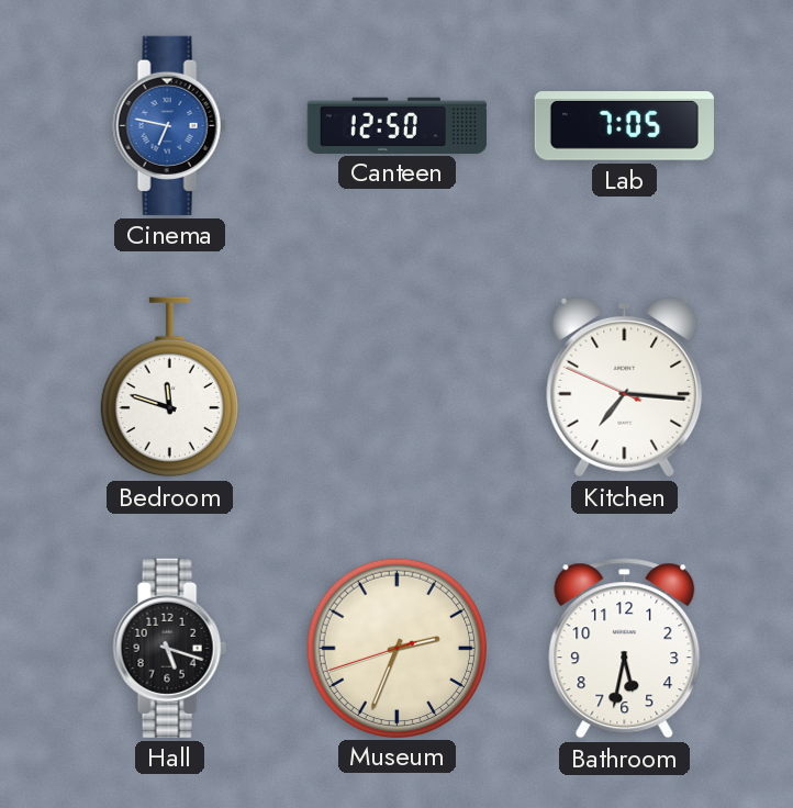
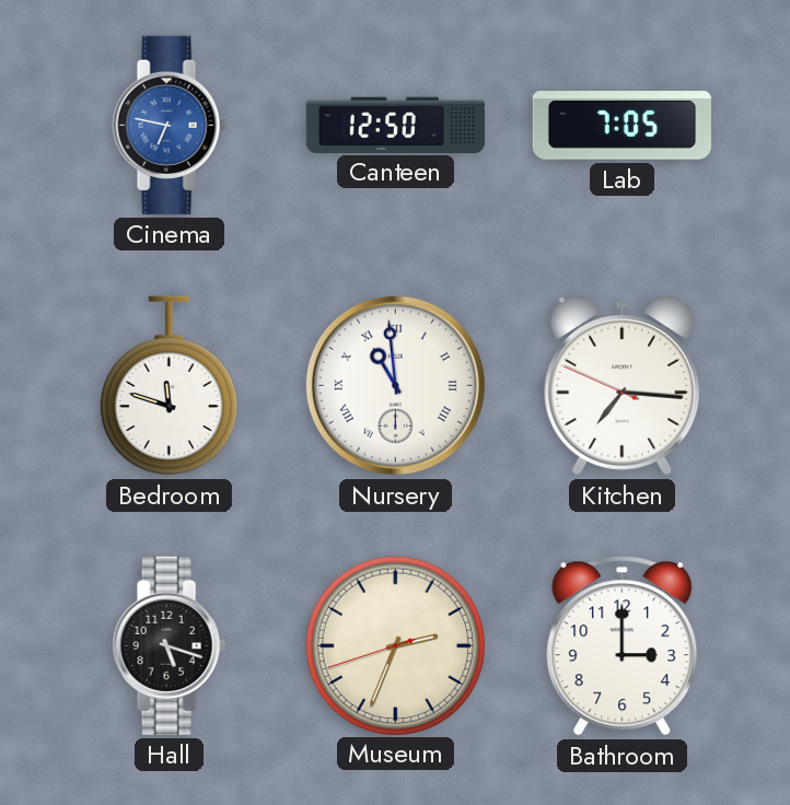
Nursery: none -> 10:59
Bathroom: 5:32 -> 3:00
